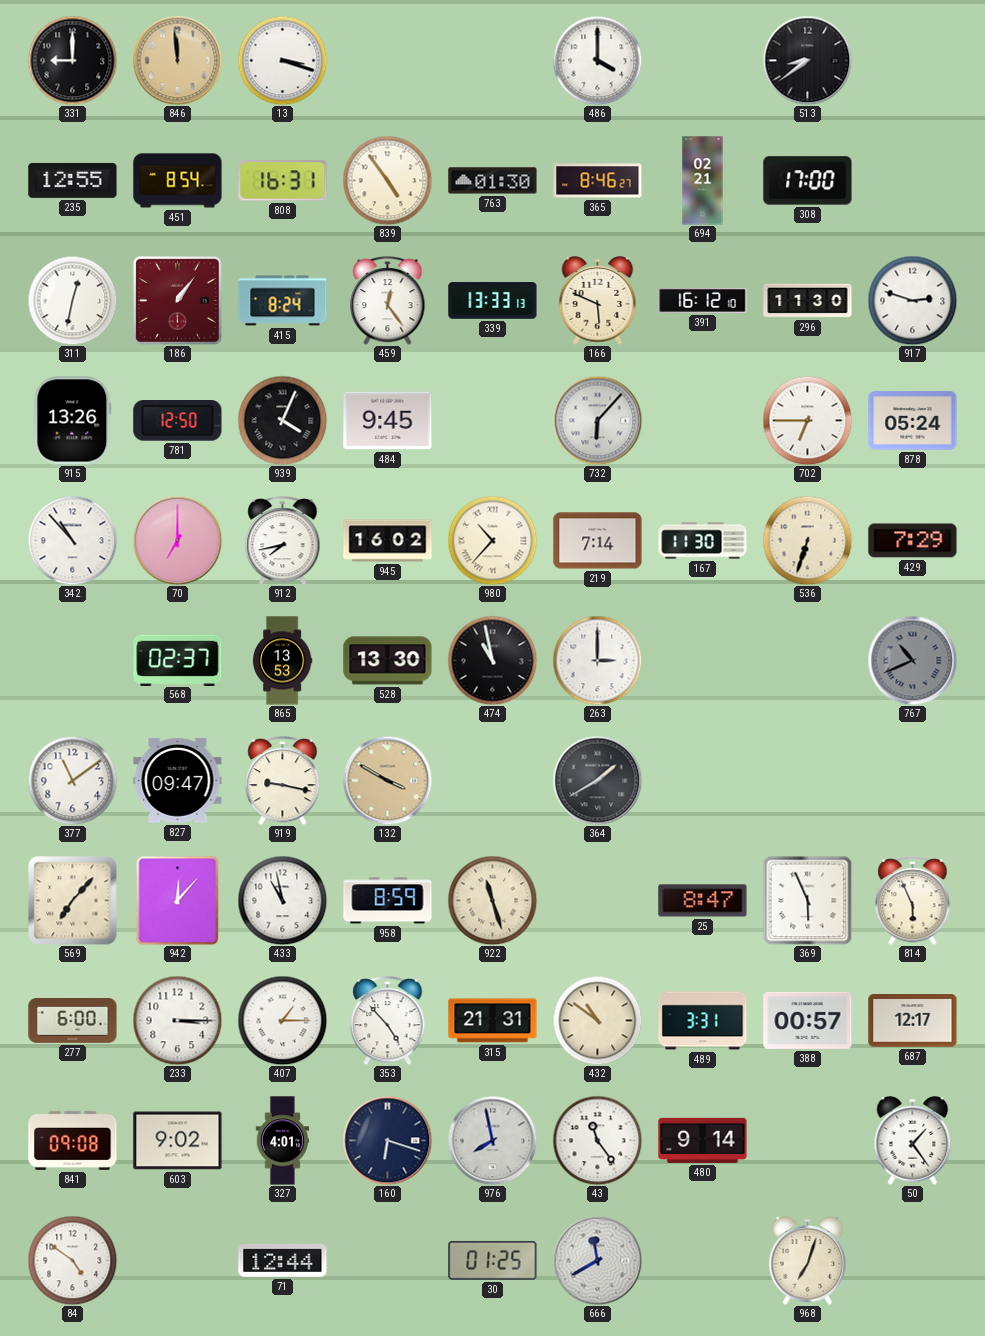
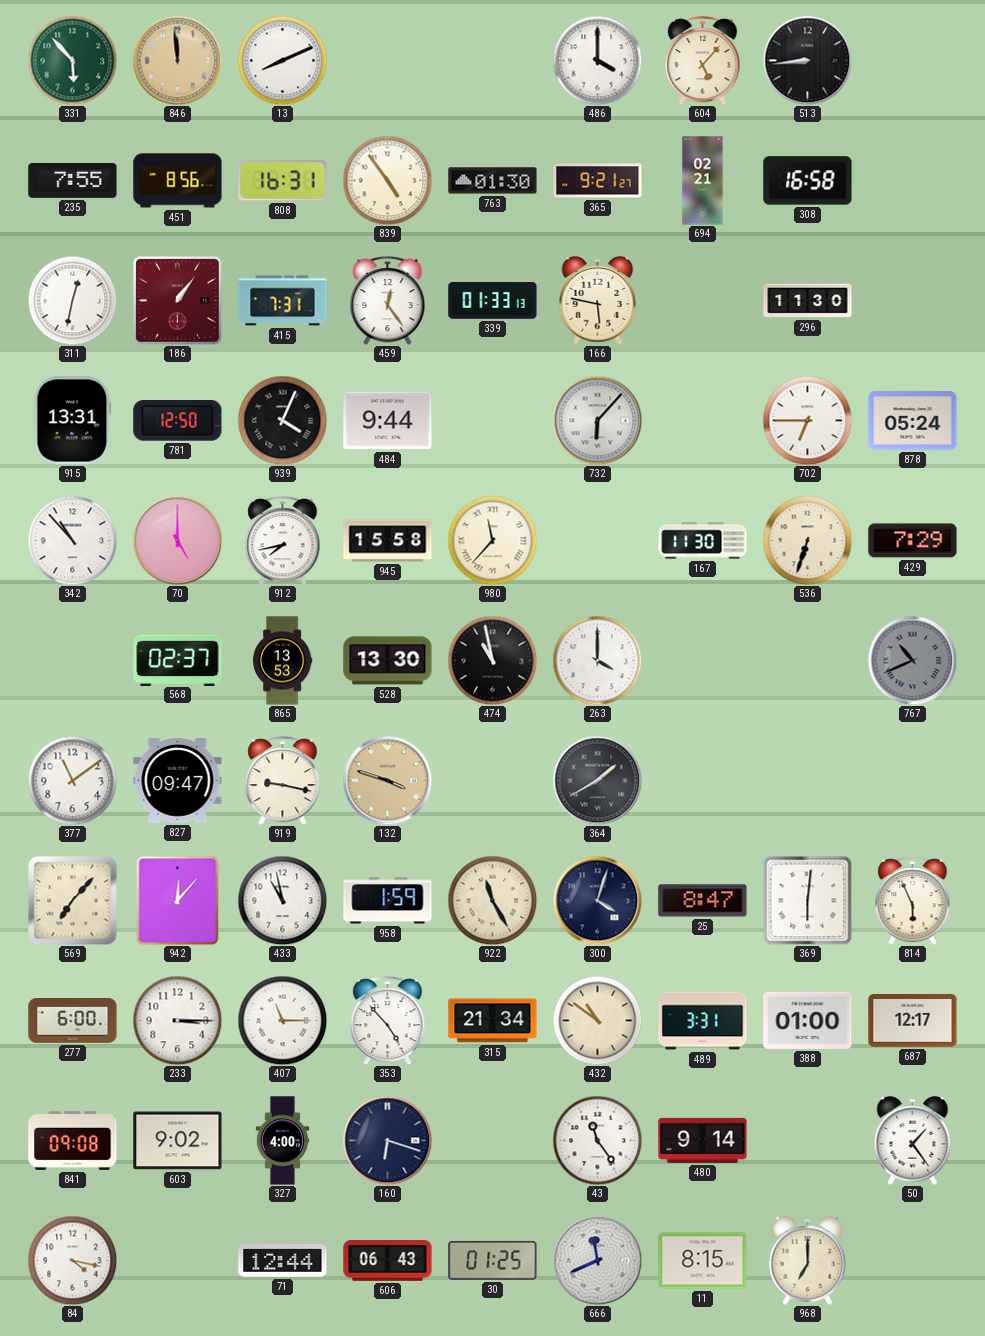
331: 9:00 -> 5:53
331 dial: black -> green
13: 3:18 -> 8:11
604: none -> 5:07
513: 8:39 -> 8:44
235: 12:55 -> 7:55
451: 8:54 -> 8:56
365: 8:46 -> 9:21
308: 17:00 -> 16:58
415: 8:24 -> 7:31
339: 13:33 -> 01:33
166: 5:49 -> 5:47
391: 16:12 -> none
917: 2:48 -> none
915: 13:26 -> 13:31
484: 9:45 -> 9:44
70: 7:00 -> 5:00
945: 16:02 -> 15:58
980: 10:37 -> 11:37
219: 7:14 -> none
263: 3:00 -> 4:00
132: 3:50 -> 3:48
958: 8:59 -> 1:59
922: 11:27 -> 11:25
300: none -> 4:03
369: 5:56 -> 6:01
407: 1:15 -> 11:15
315: 21:31 -> 21:34
388: 00:57 -> 01:00
327: 4:01 -> 4:00
976: 7:58 -> none
84: 4:51 -> 4:17
606: none -> 06:43
666: 11:40 -> 11:41
11: none -> 8:15
968: 7:03 -> 7:00
